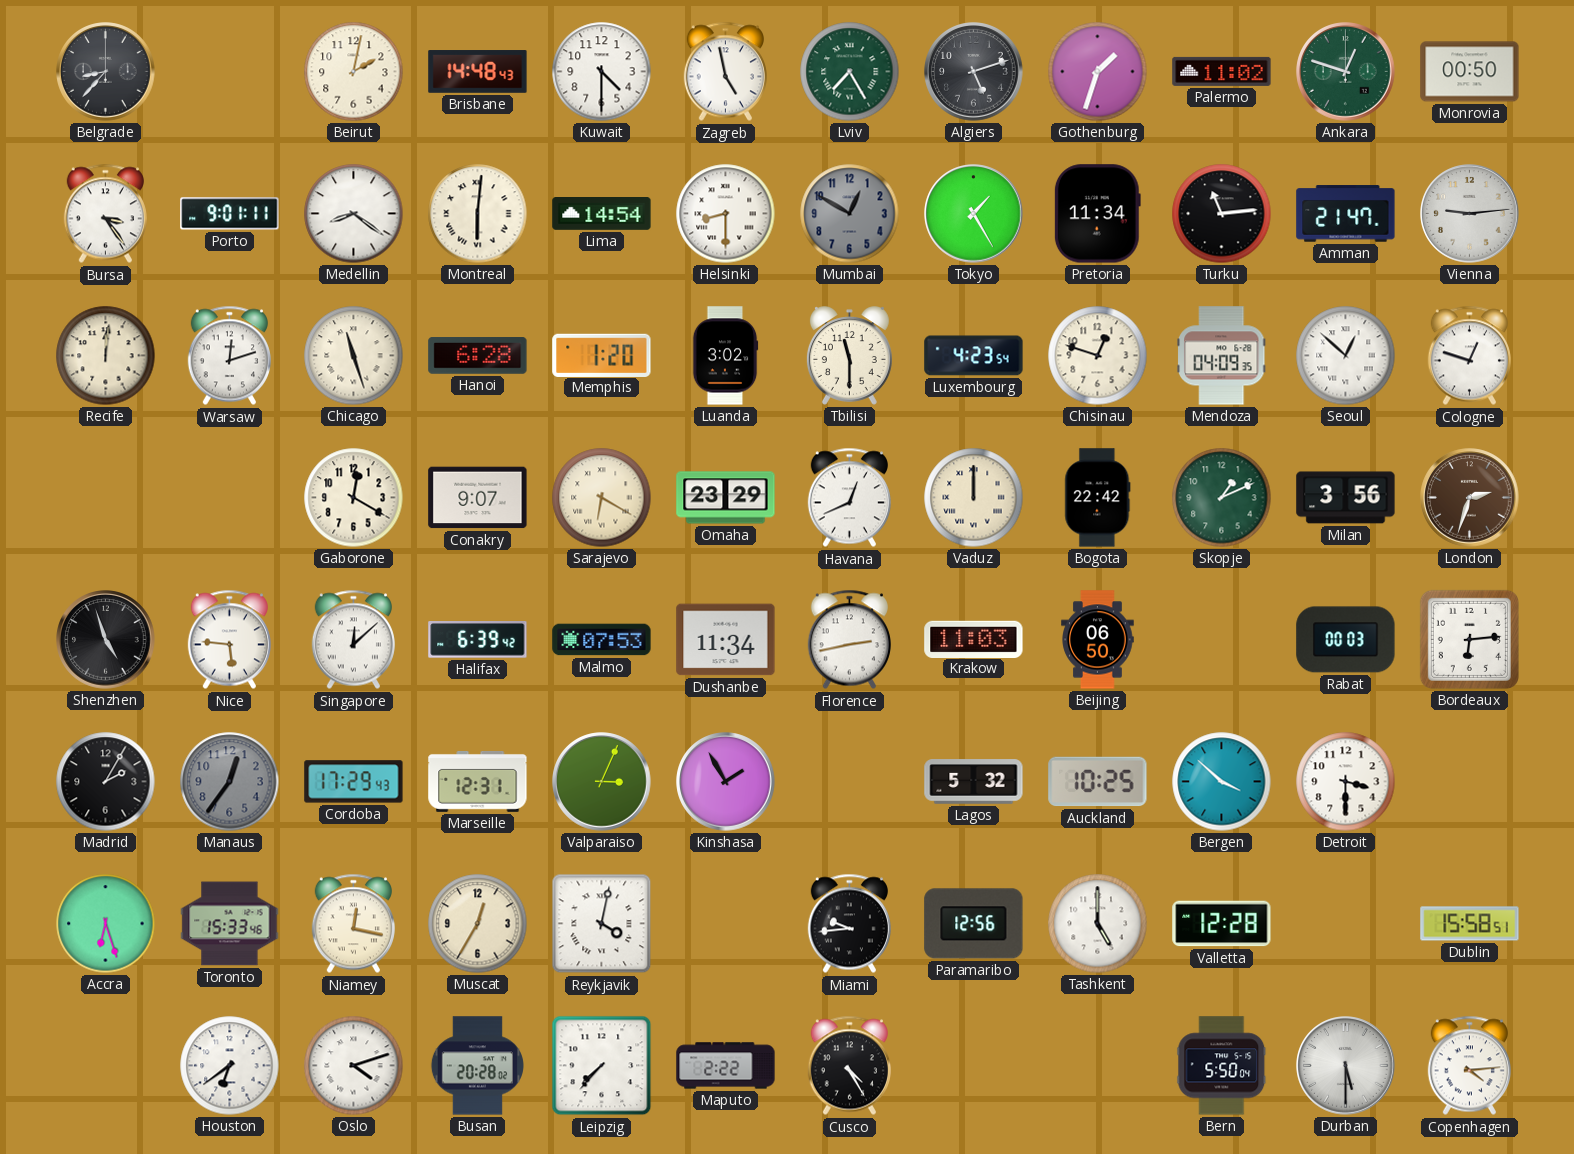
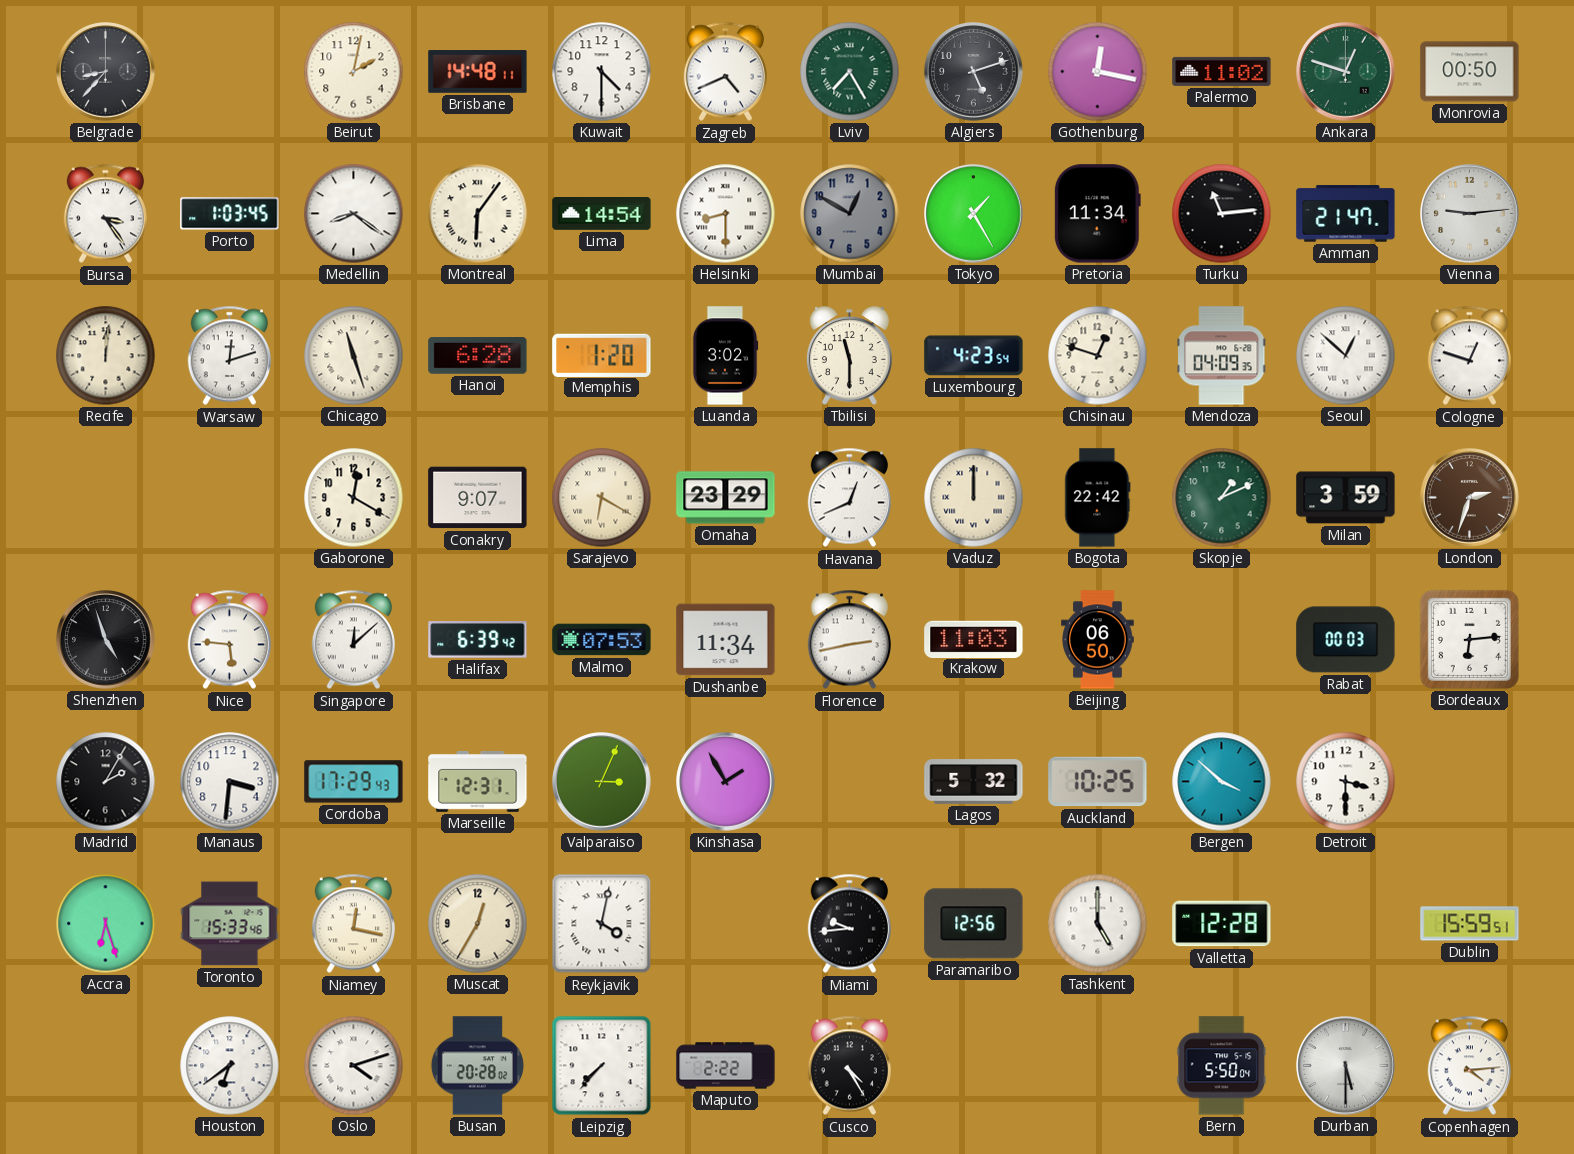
Brisbane: 14:48:43 -> 14:48:11
Zagreb: 4:58 -> 4:41
Gothenburg: 1:33 -> 12:17
Porto: 9:01 -> 1:03
Montreal: 6:01 -> 6:06
Milan: 3:56 -> 3:59
Manaus: 12:36 -> 3:31
Manaus dial: grey -> white
Dublin: 15:58 -> 15:59
